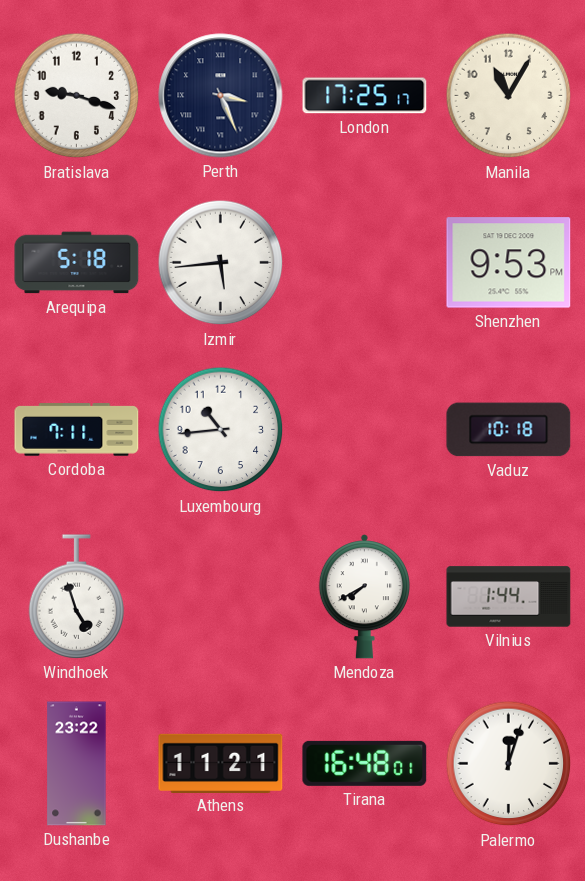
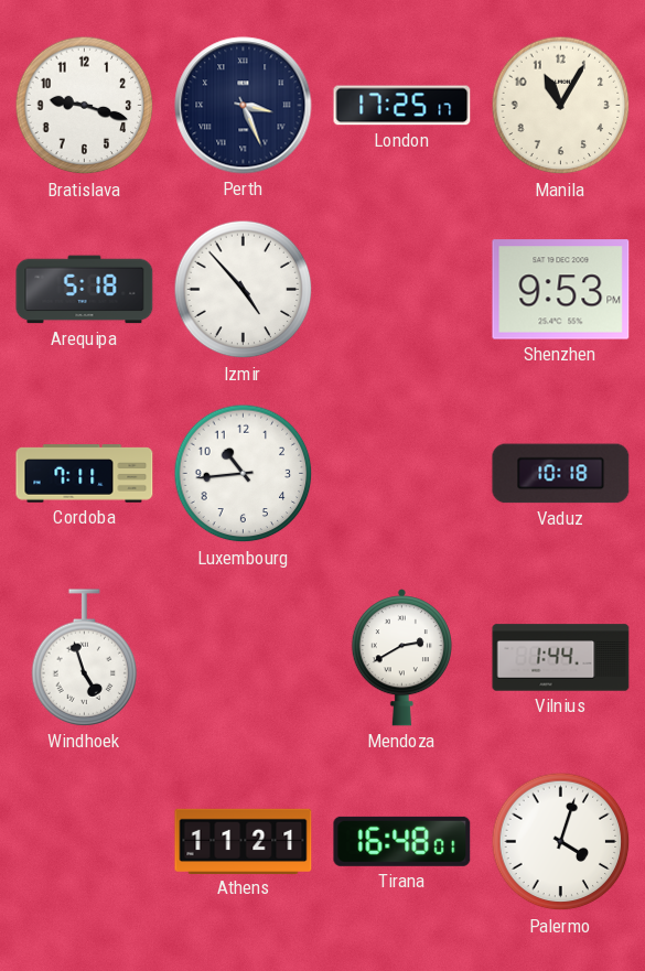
Izmir: 5:44 -> 4:53
Mendoza: 7:40 -> 2:40
Dushanbe: 23:22 -> none
Palermo: 12:03 -> 4:03
